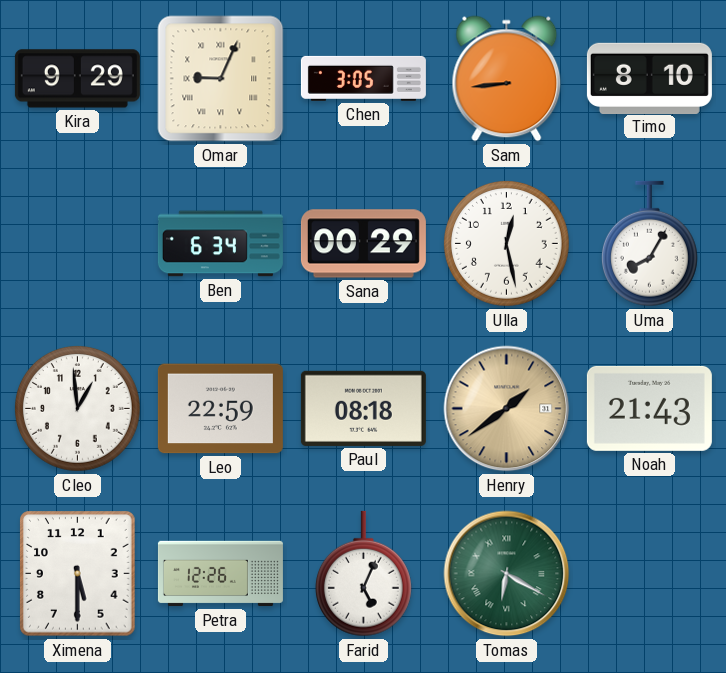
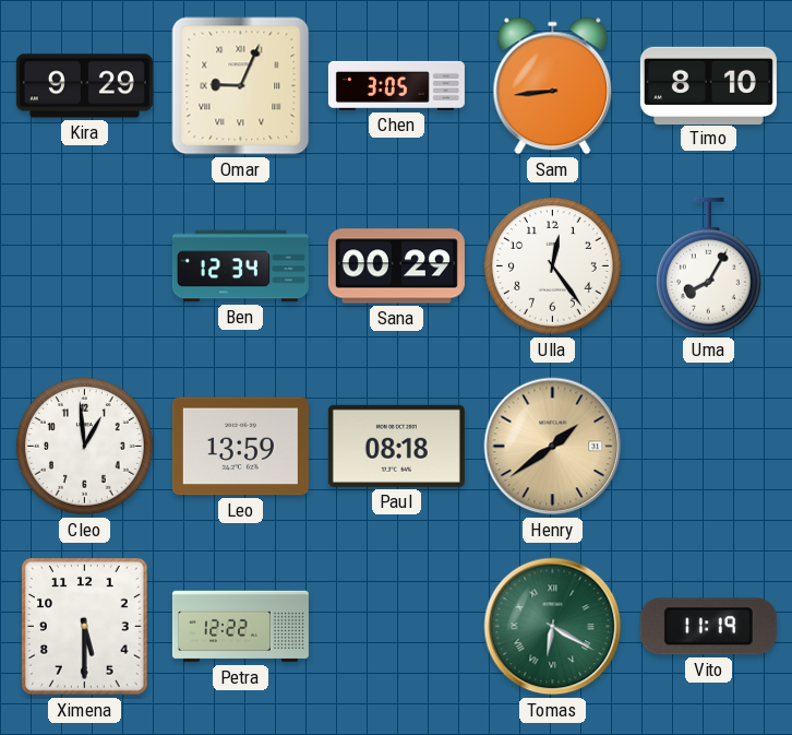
Ben: 6:34 -> 12:34
Ulla: 12:28 -> 12:24
Leo: 22:59 -> 13:59
Noah: 21:43 -> none
Petra: 12:26 -> 12:22
Farid: 5:04 -> none
Vito: none -> 11:19
